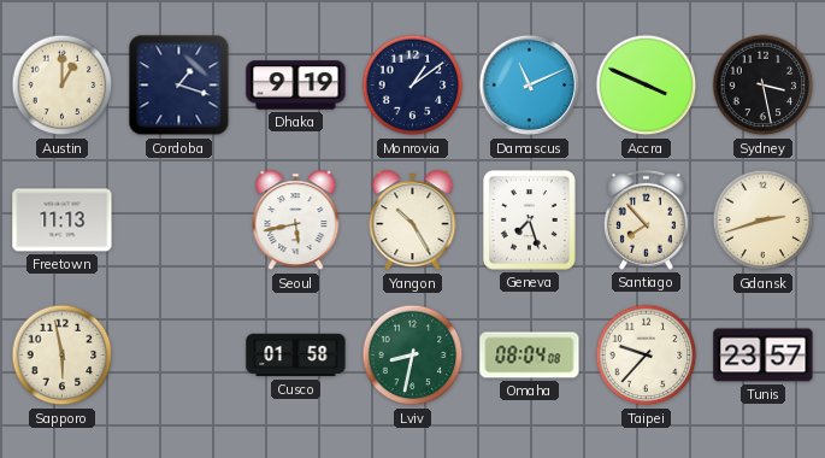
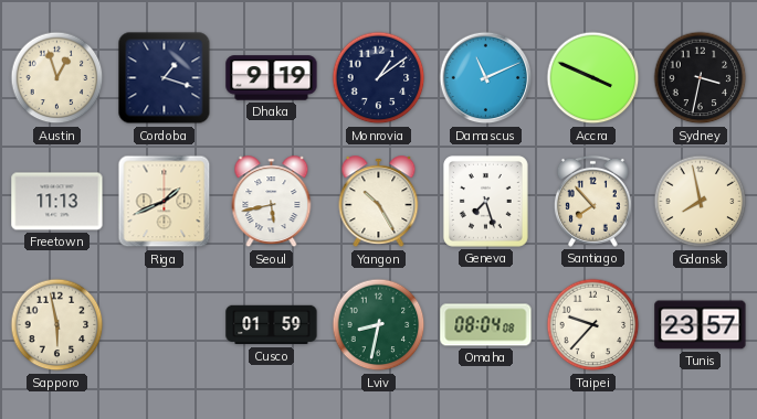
Austin: 1:00 -> 12:57
Sydney: 3:28 -> 3:32
Riga: none -> 1:41
Gdansk: 2:42 -> 7:58
Cusco: 01:58 -> 01:59
